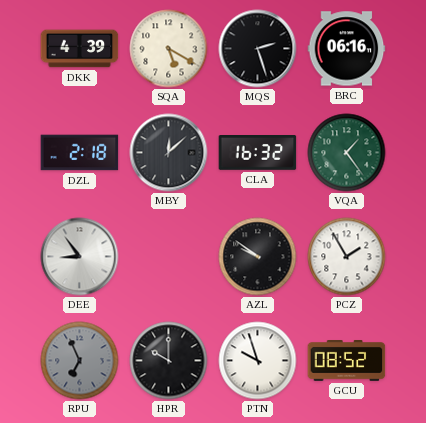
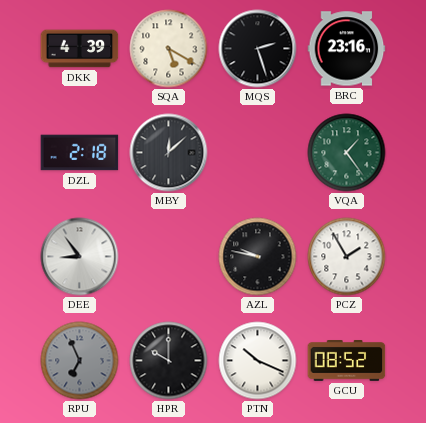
BRC: 06:16 -> 23:16
CLA: 16:32 -> none
AZL: 9:51 -> 9:47
PTN: 9:57 -> 10:19
